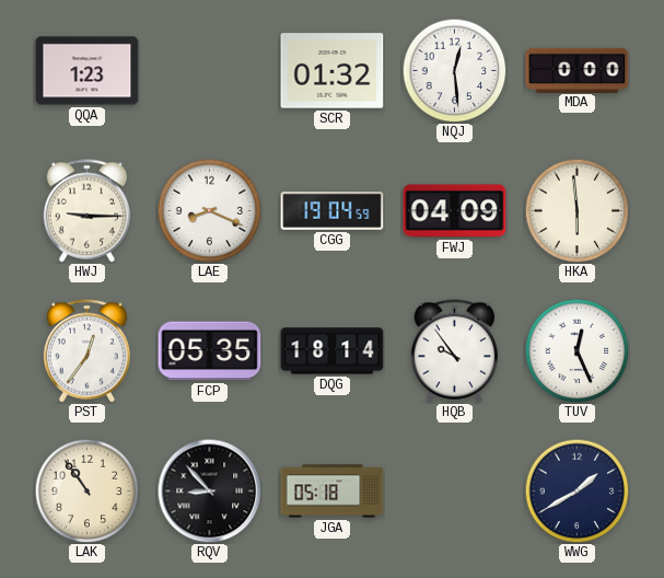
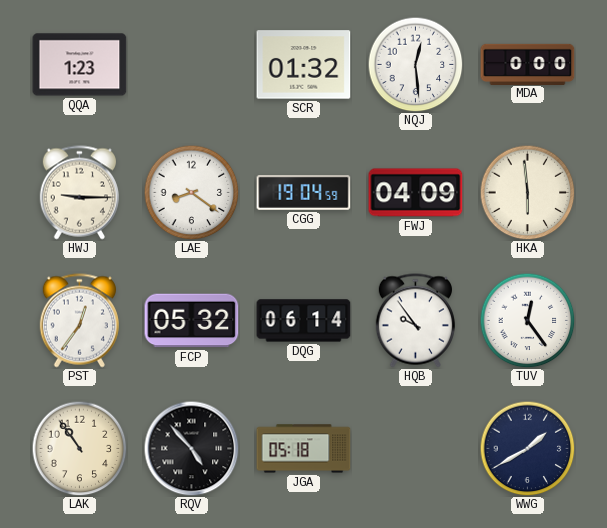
LAE: 8:19 -> 8:21
FCP: 05:35 -> 05:32
DQG: 18:14 -> 06:14
TUV: 12:26 -> 12:24
RQV: 8:53 -> 4:53
